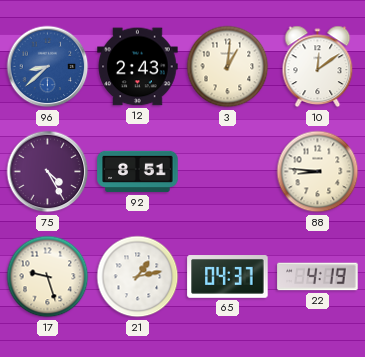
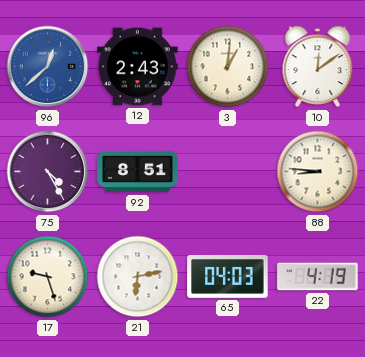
96: 8:38 -> 12:38
21: 1:13 -> 6:13
65: 04:37 -> 04:03
